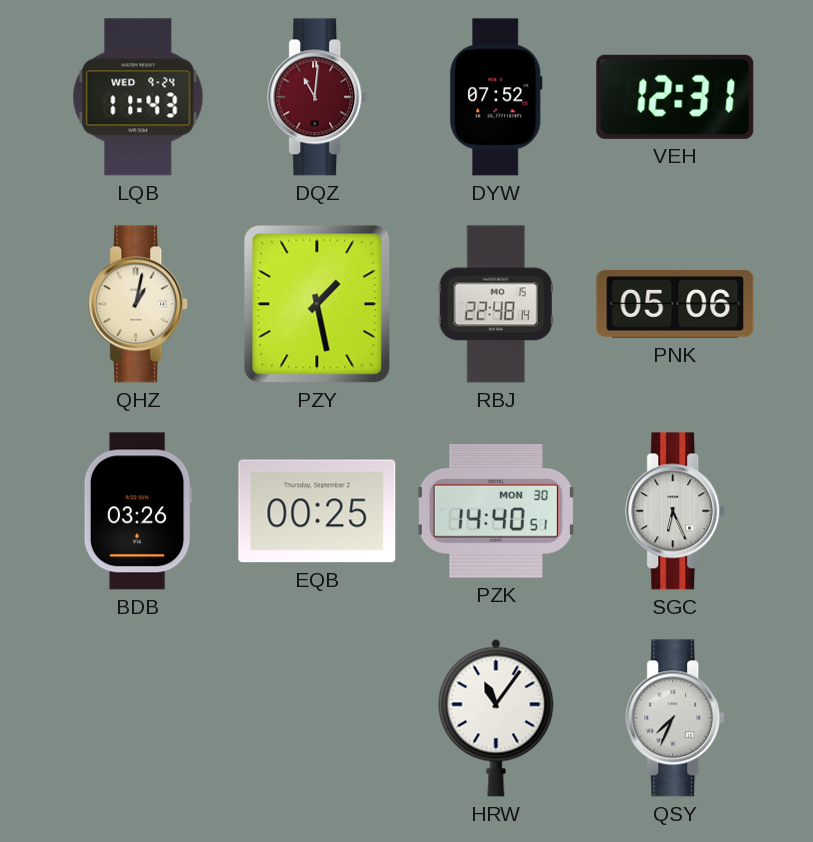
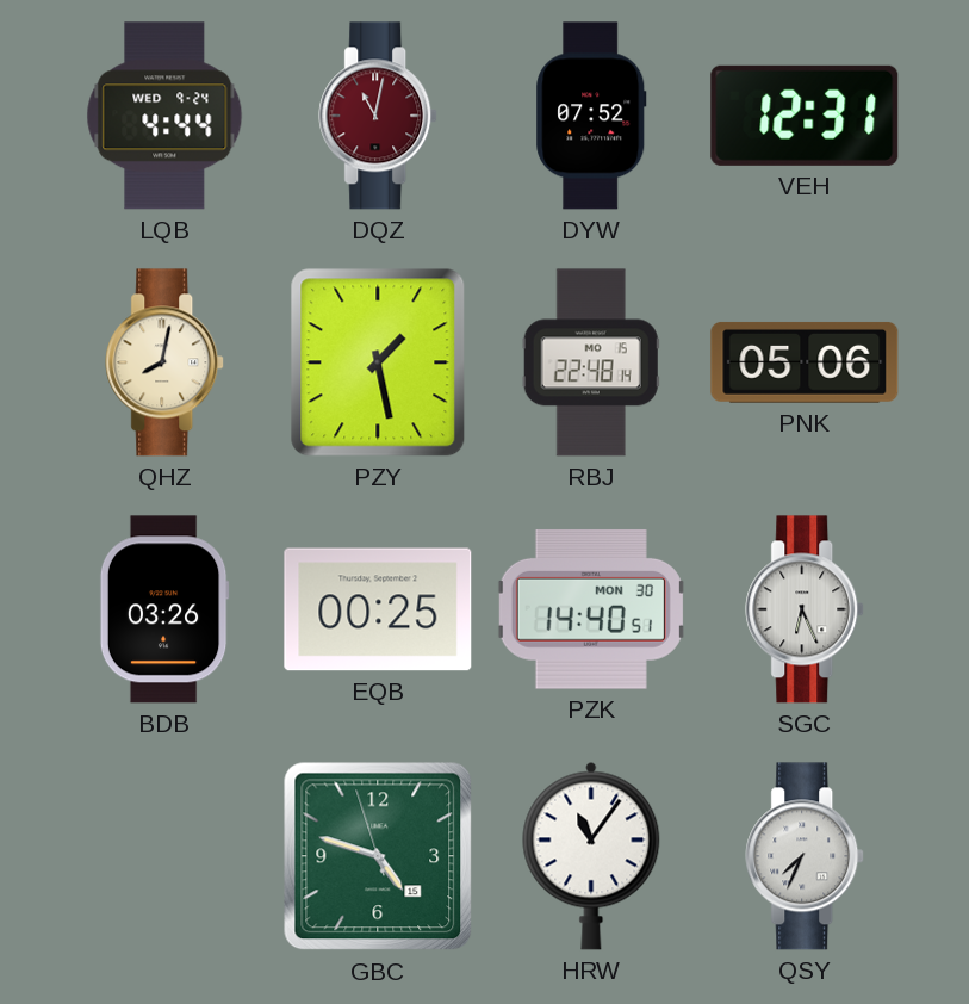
LQB: 11:43 -> 4:44
DQZ: 11:01 -> 11:02
QHZ: 1:02 -> 8:02
GBC: none -> 4:47
